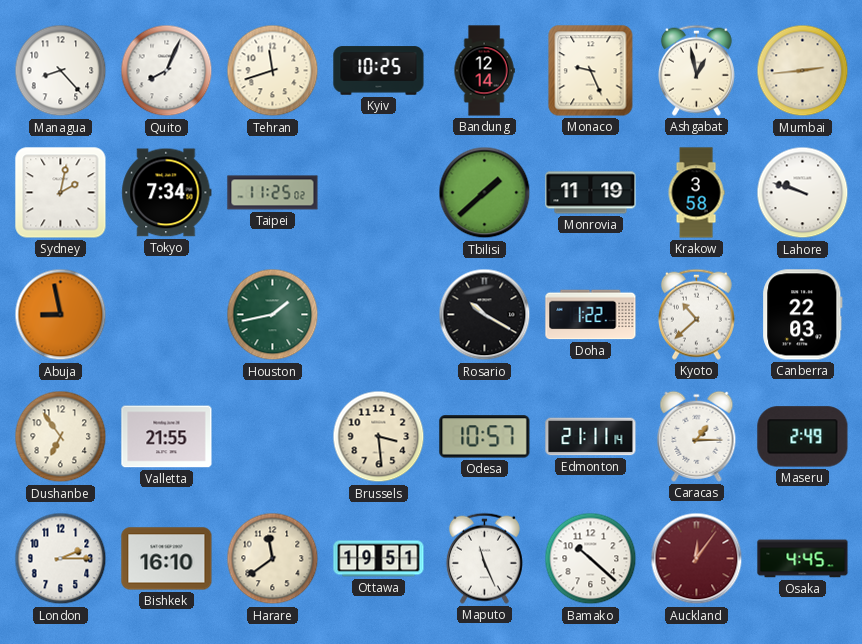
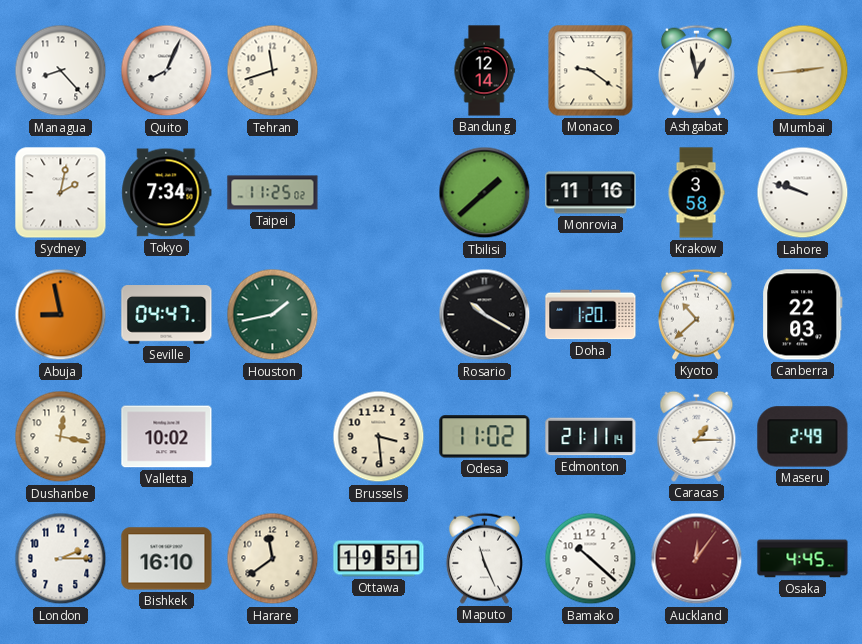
Kyiv: 10:25 -> none
Monaco: 9:26 -> 9:21
Monrovia: 11:19 -> 11:16
Seville: none -> 04:47
Doha: 1:22 -> 1:20
Dushanbe: 6:54 -> 12:17
Valletta: 21:55 -> 10:02
Odesa: 10:57 -> 11:02
